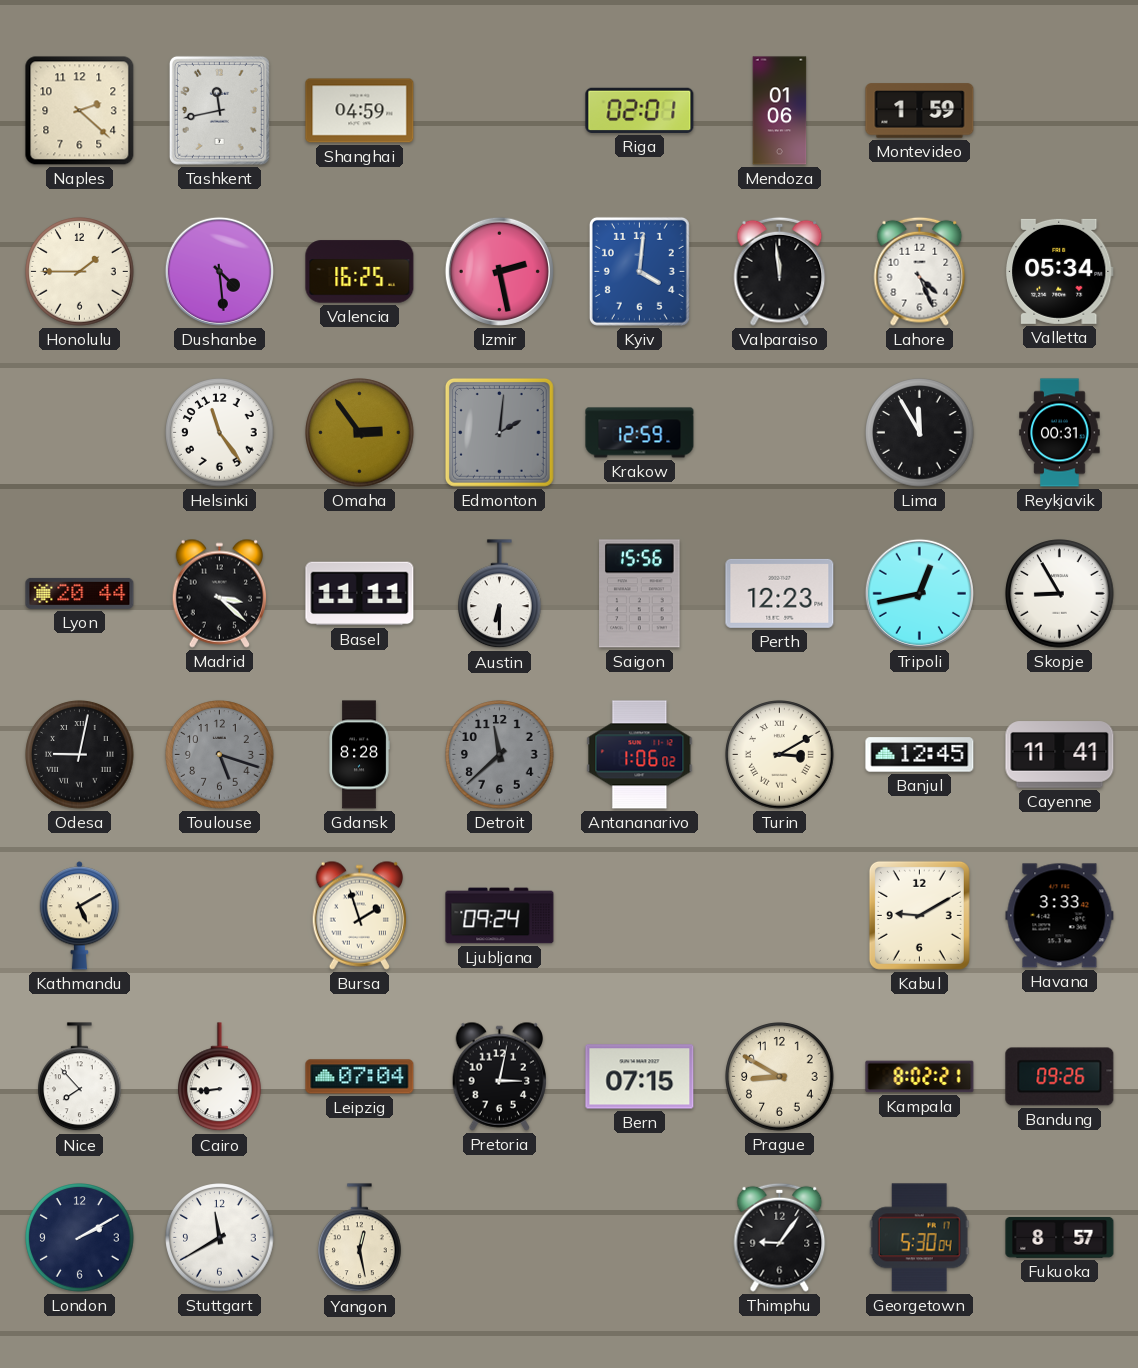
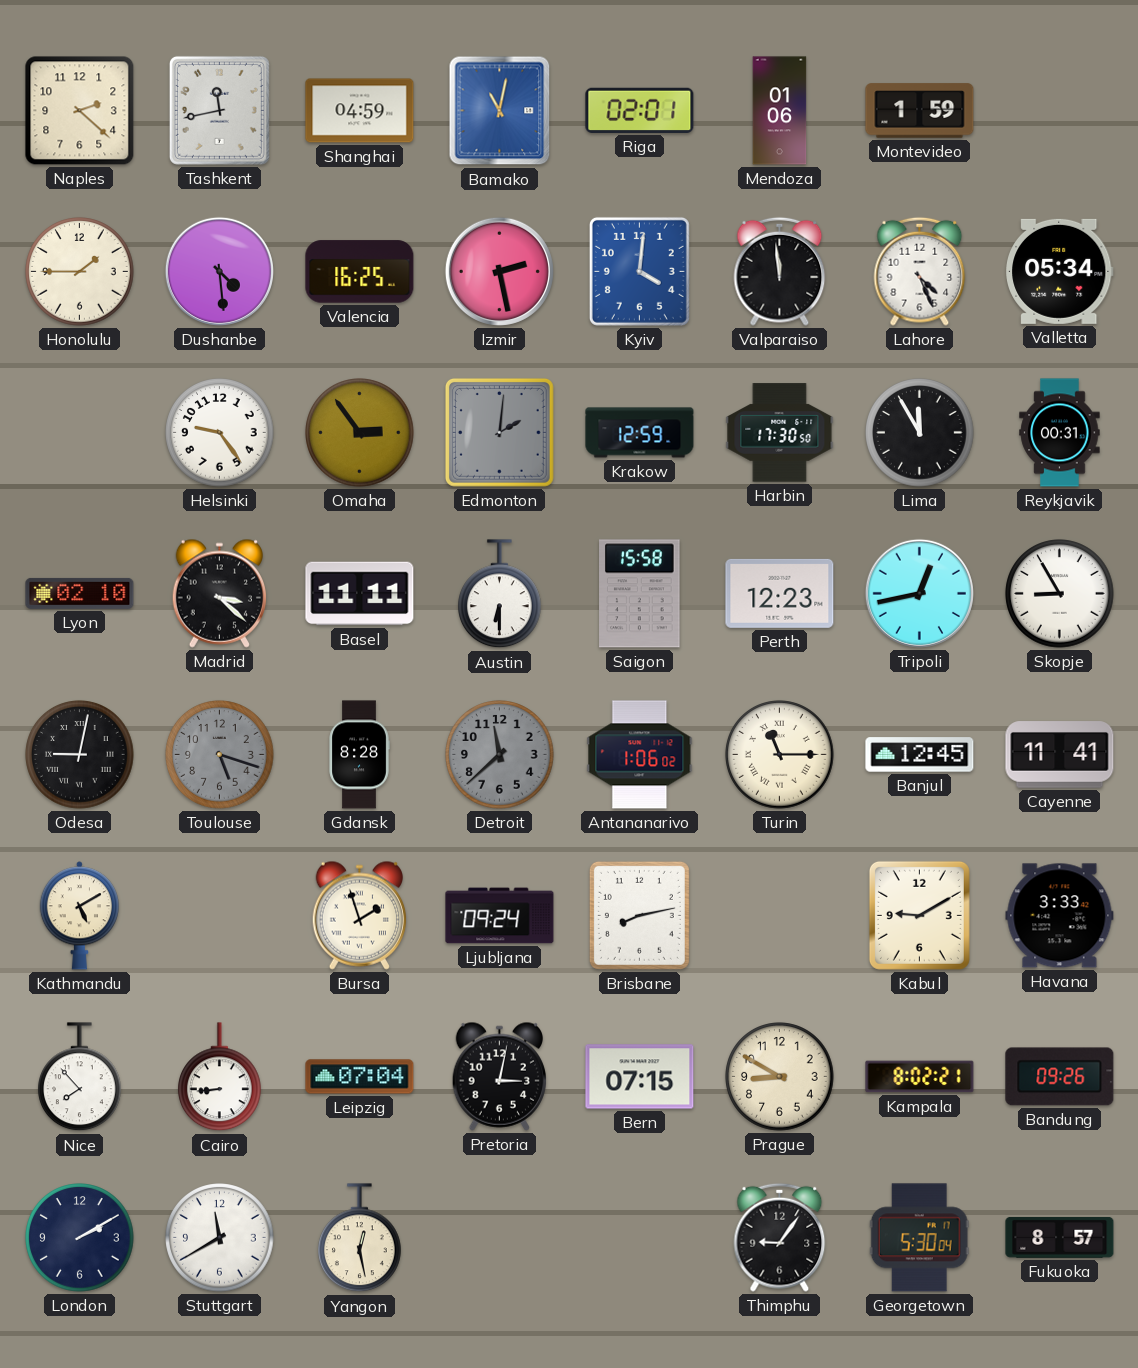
Bamako: none -> 11:02
Helsinki: 11:24 -> 9:24
Harbin: none -> 17:30
Lyon: 20:44 -> 02:10
Saigon: 15:56 -> 15:58
Turin: 3:10 -> 11:15
Brisbane: none -> 8:13
